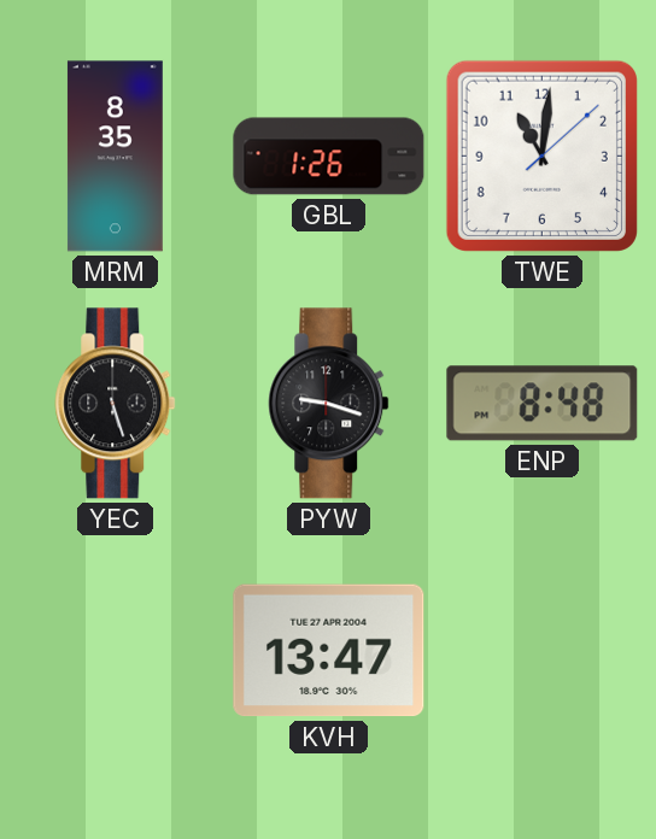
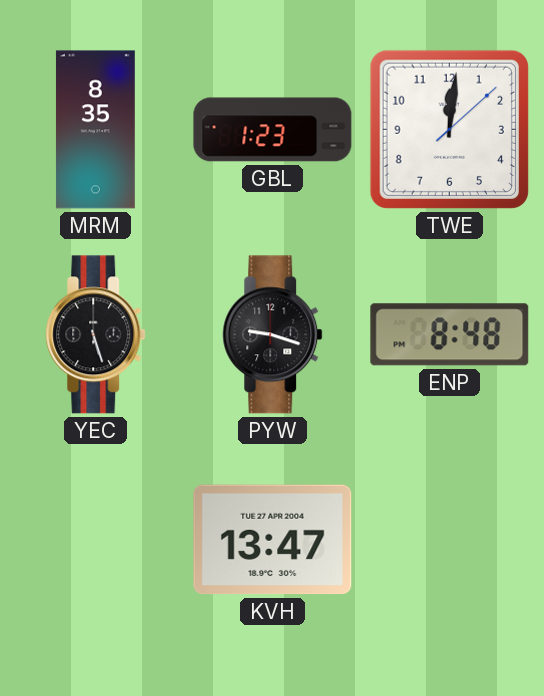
GBL: 1:26 -> 1:23
TWE: 11:01 -> 12:01
